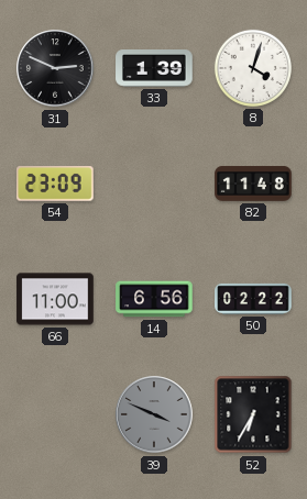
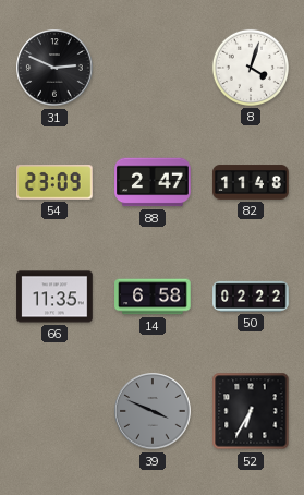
33: 1:39 -> none
88: none -> 2:47
66: 11:00 -> 11:35
14: 6:56 -> 6:58
